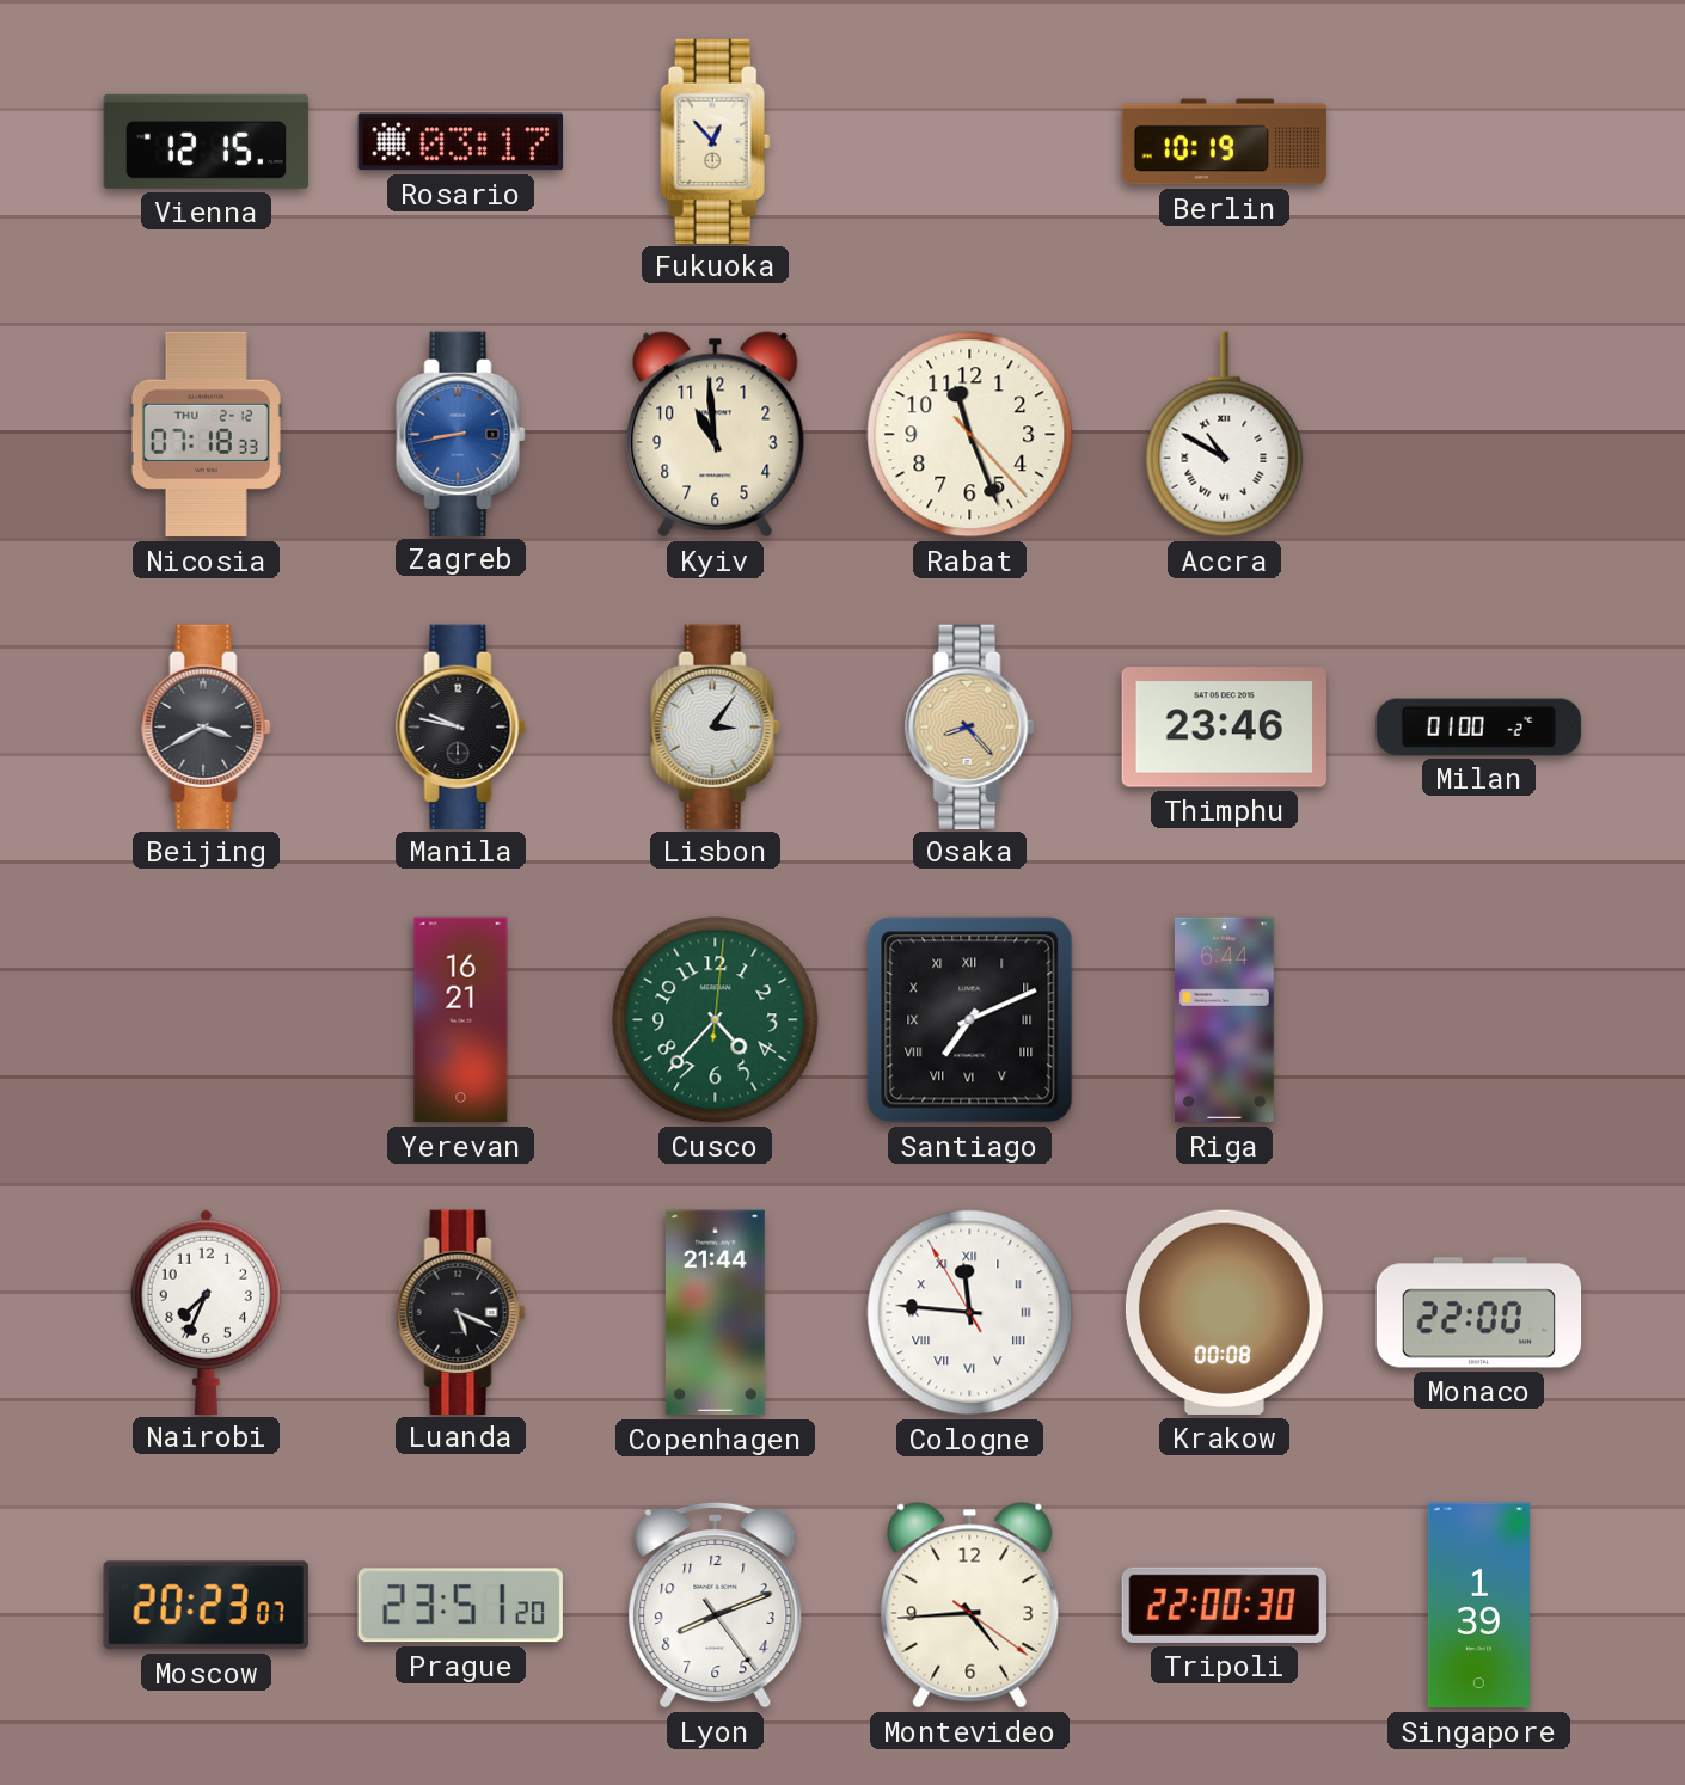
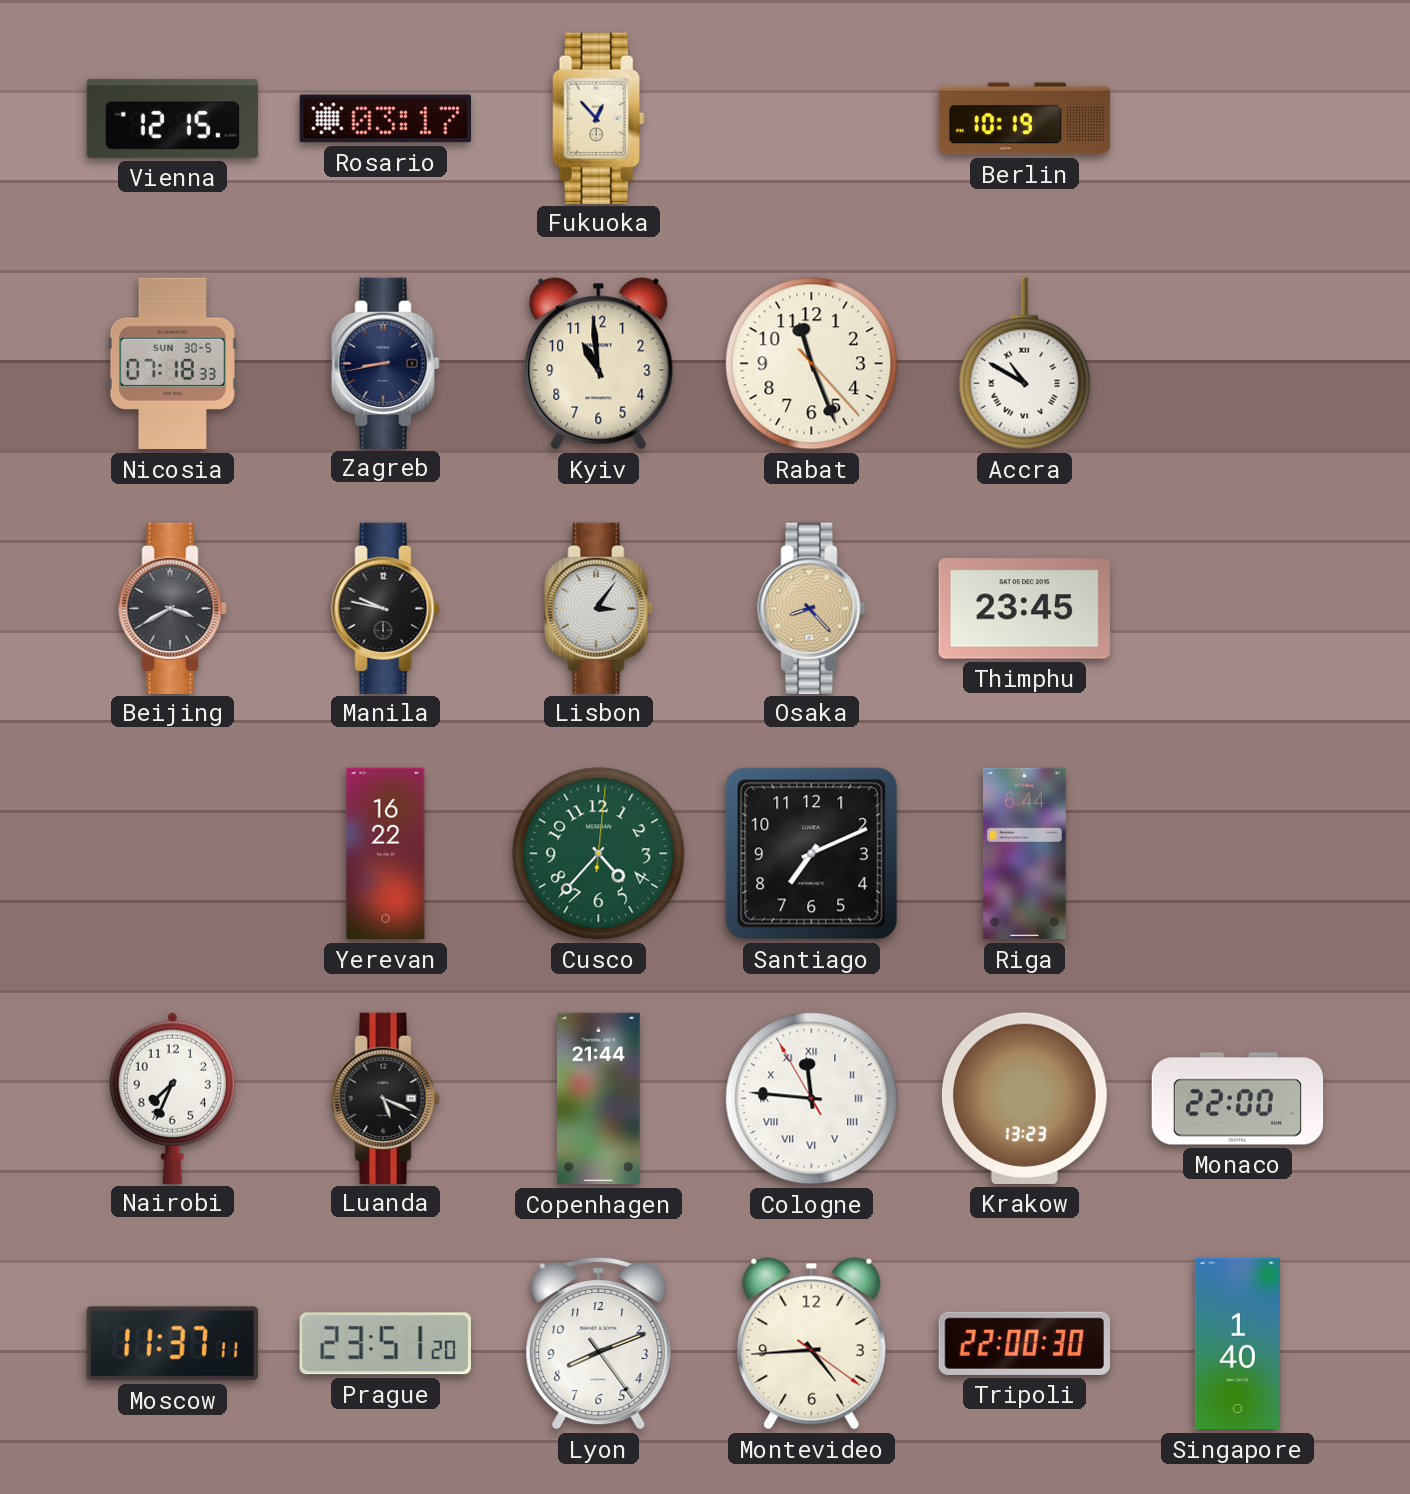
Nicosia date: THU 2-12 -> SUN 30-5
Zagreb dial: blue -> navy
Thimphu: 23:46 -> 23:45
Milan: 01:00 -> none
Yerevan: 16:21 -> 16:22
Santiago numerals: Roman -> Arabic
Krakow: 00:08 -> 13:23
Moscow: 20:23 -> 11:37
Singapore: 1:39 -> 1:40
